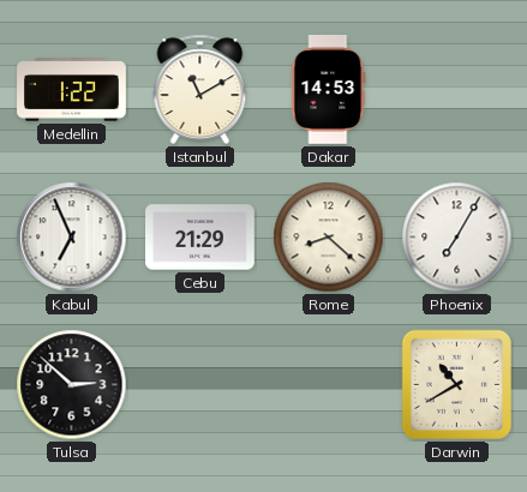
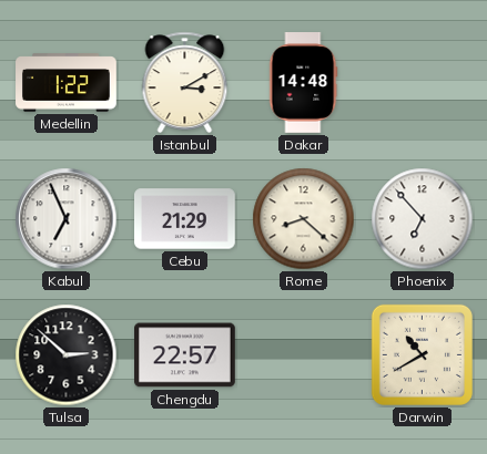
Istanbul: 11:10 -> 3:10
Dakar: 14:53 -> 14:48
Phoenix: 7:05 -> 6:53
Chengdu: none -> 22:57
